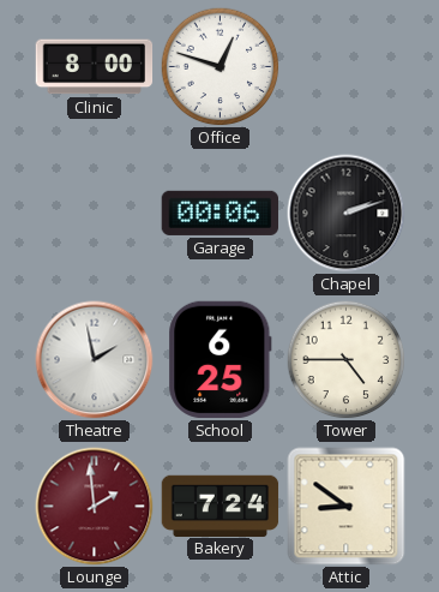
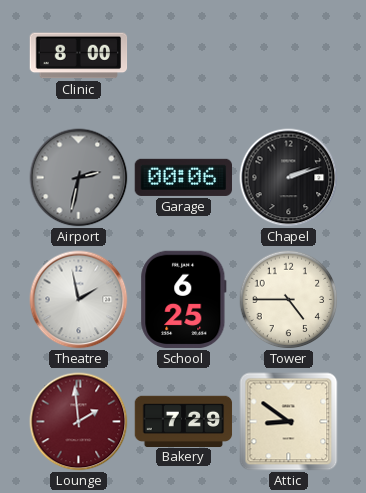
Office: 12:48 -> none
Airport: none -> 2:32
Bakery: 7:24 -> 7:29
